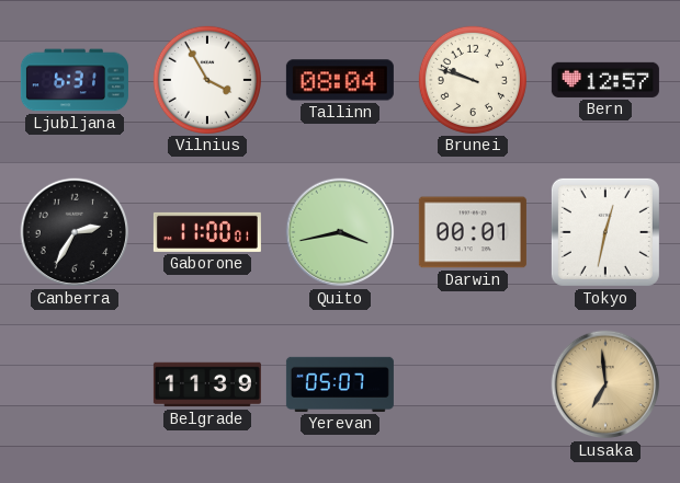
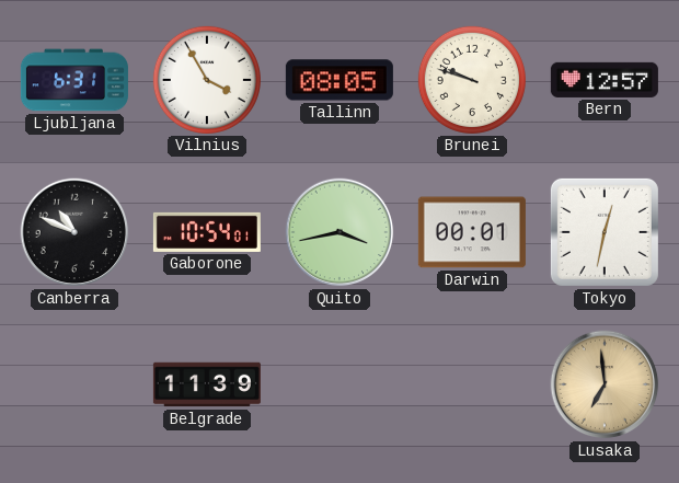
Tallinn: 08:04 -> 08:05
Canberra: 2:35 -> 10:49
Gaborone: 11:00 -> 10:54
Yerevan: 05:07 -> none
